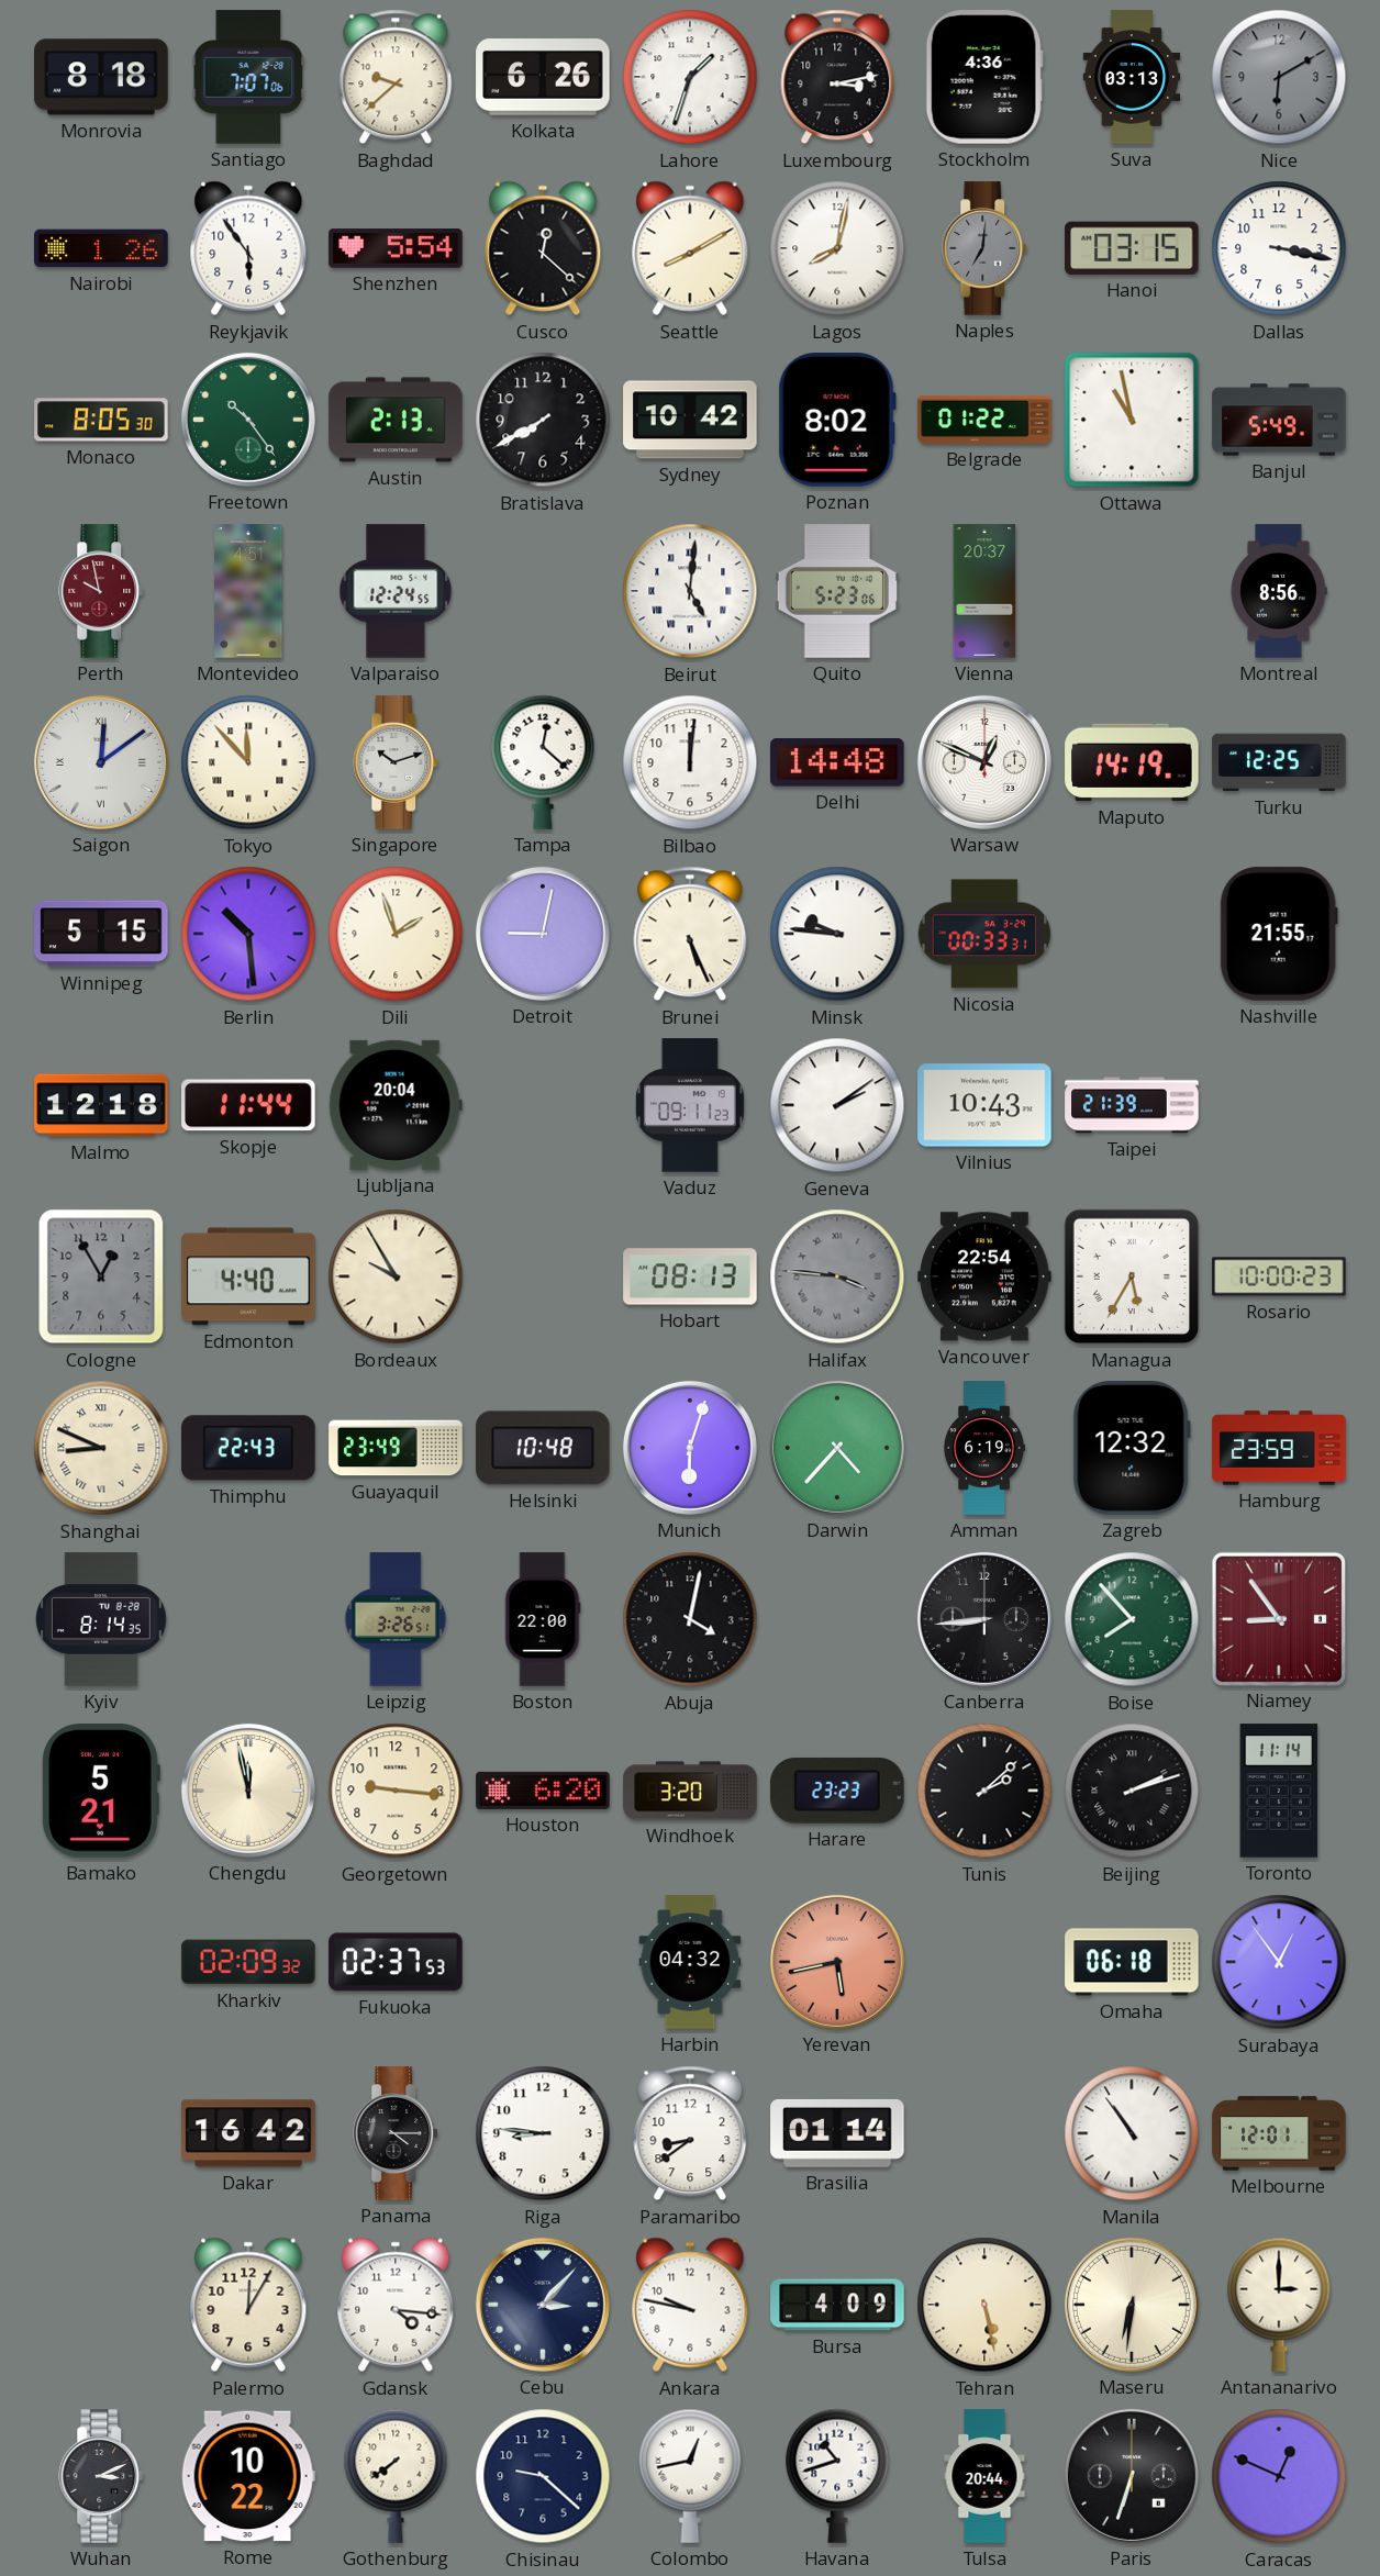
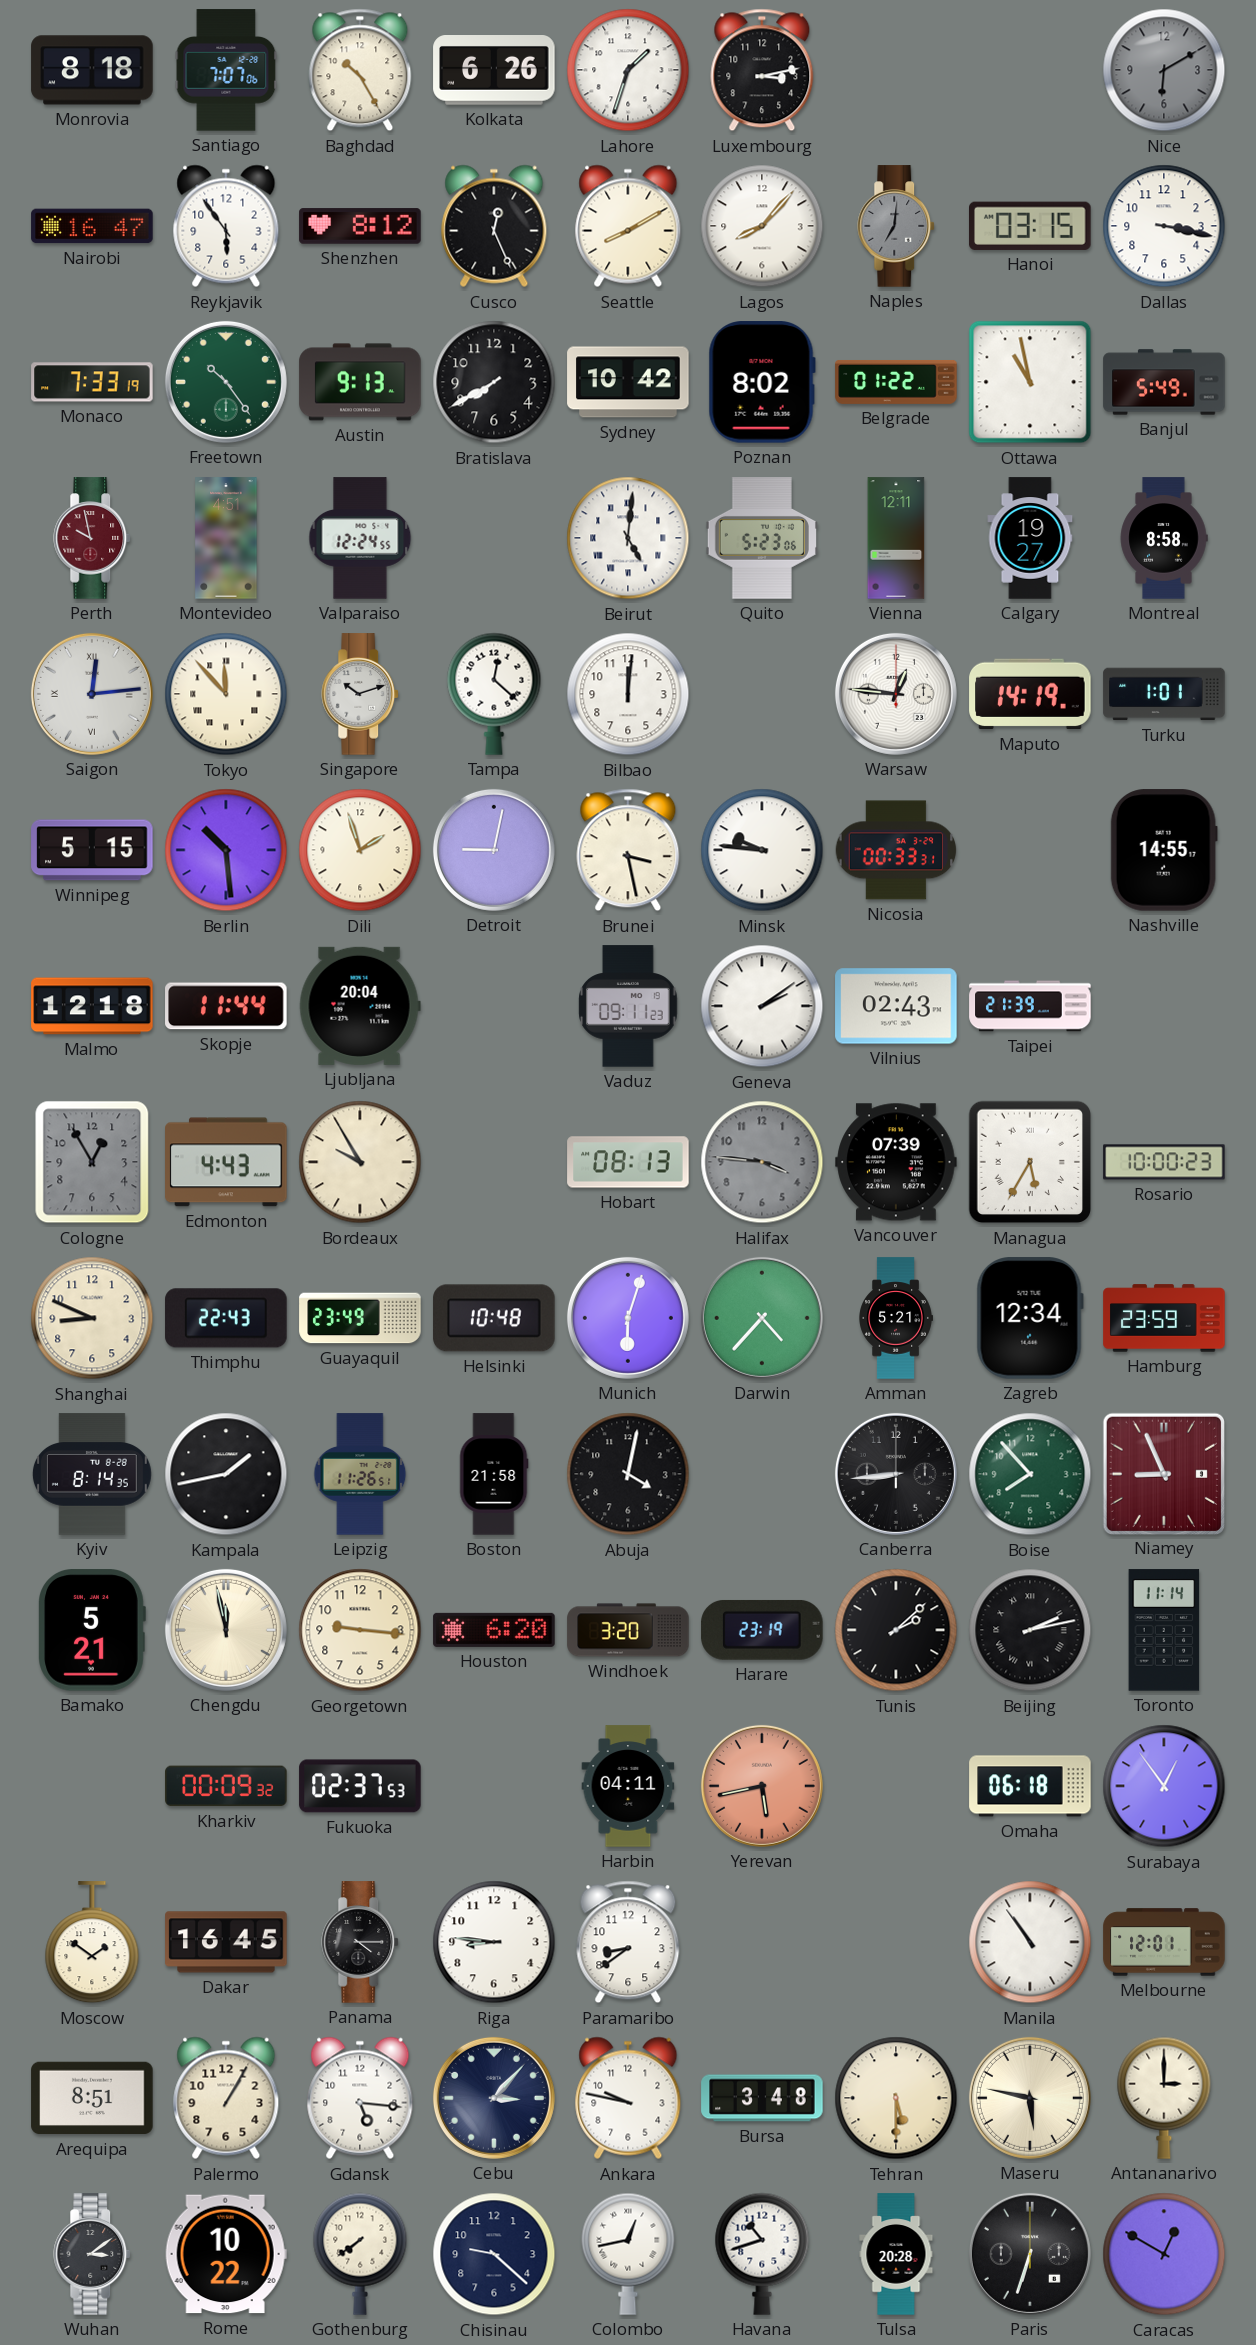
Baghdad: 9:38 -> 10:25
Stockholm: 4:36 -> none
Suva: 03:13 -> none
Nairobi: 1:26 -> 16:47
Shenzhen: 5:54 -> 8:12
Cusco: 12:22 -> 12:26
Lagos: 8:02 -> 8:07
Monaco: 8:05 -> 7:33
Austin: 2:13 -> 9:13
Vienna: 20:37 -> 12:11
Calgary: none -> 19:27
Montreal: 8:56 -> 8:58
Saigon: 12:09 -> 12:14
Delhi: 14:48 -> none
Warsaw: 12:49 -> 12:46
Turku: 12:25 -> 1:01
Brunei: 5:26 -> 3:28
Nashville: 21:55 -> 14:55
Vilnius: 10:43 -> 02:43
Edmonton: 4:40 -> 4:43
Halifax numerals: Roman -> Arabic
Vancouver: 22:54 -> 07:39
Shanghai numerals: Roman -> Arabic
Amman: 6:19 -> 5:21
Zagreb: 12:32 -> 12:34
Kampala: none -> 1:43
Leipzig: 3:26 -> 11:26
Boston: 22:00 -> 21:58
Niamey: 8:54 -> 8:56
Harare: 23:23 -> 23:19
Beijing: 2:12 -> 2:13
Kharkiv: 02:09 -> 00:09
Harbin: 04:32 -> 04:11
Moscow: none -> 1:51
Dakar: 16:42 -> 16:45
Brasilia: 01:14 -> none
Arequipa: none -> 8:51
Palermo: 12:05 -> 1:05
Gdansk: 4:16 -> 5:16
Bursa: 4:09 -> 3:48
Tehran: 5:28 -> 5:30
Maseru: 6:31 -> 5:47
Wuhan: 3:11 -> 3:09
Tulsa: 20:44 -> 20:28
Caracas: 12:49 -> 12:50
